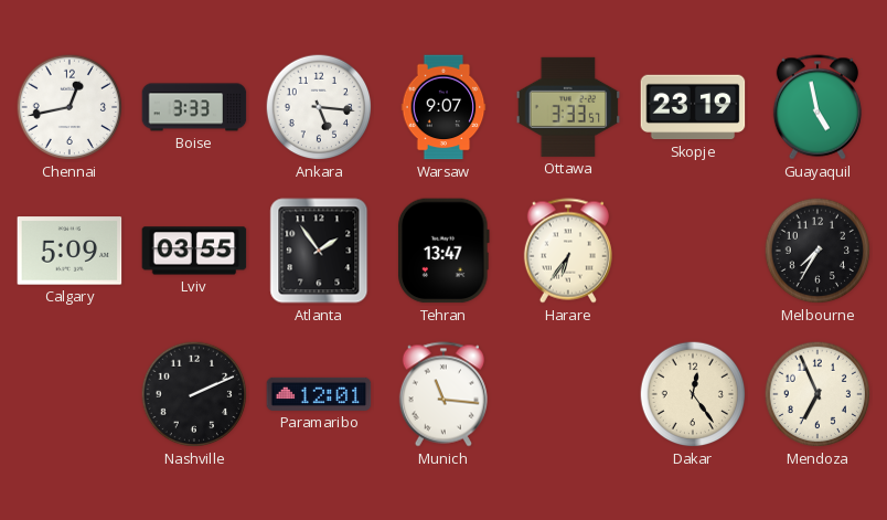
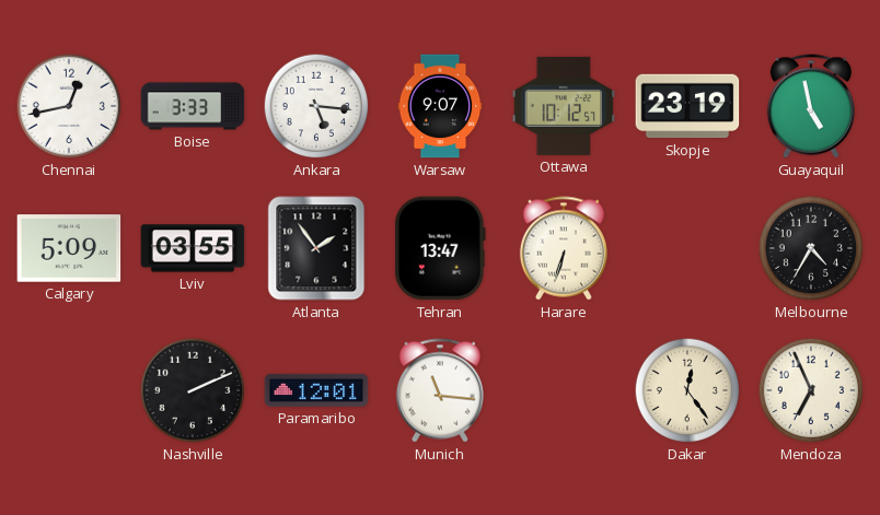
Ottawa: 3:33 -> 10:12
Harare: 6:36 -> 6:33
Melbourne: 7:35 -> 4:35
